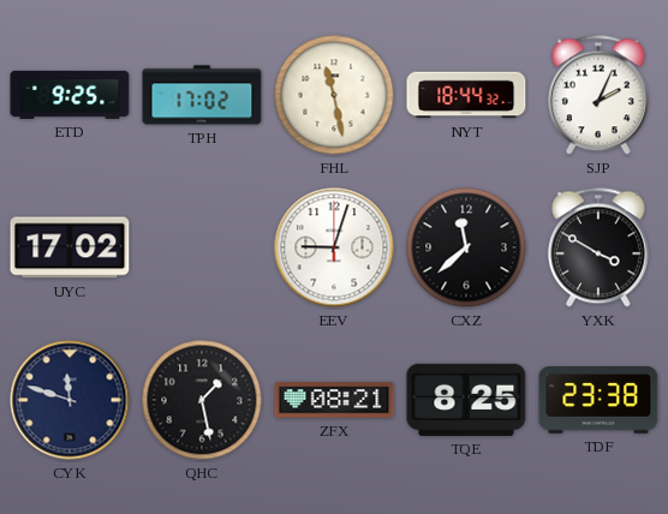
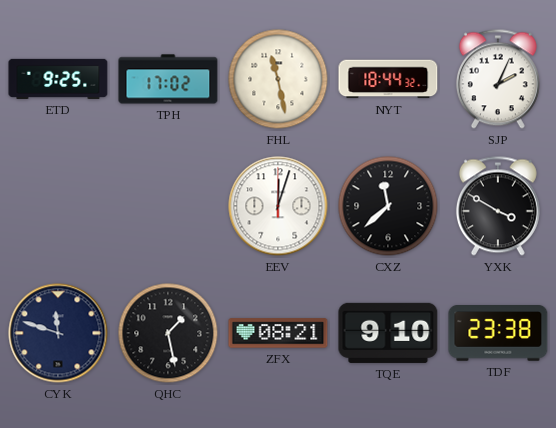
UYC: 17:02 -> none
EEV: 9:03 -> 12:03
TQE: 8:25 -> 9:10
